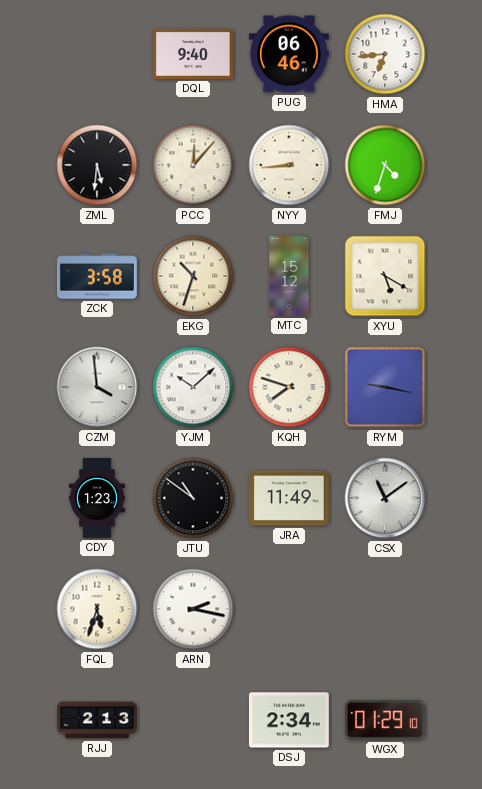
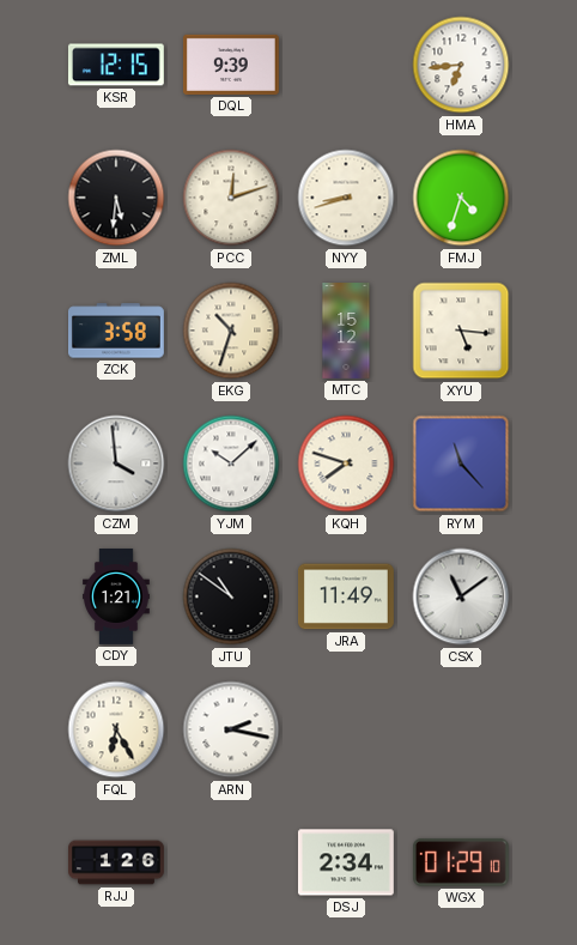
KSR: none -> 12:15
DQL: 9:40 -> 9:39
PUG: 06:46 -> none
PCC: 12:07 -> 12:12
NYY: 8:44 -> 8:42
XYU: 5:20 -> 5:16
RYM: 9:17 -> 11:23
CDY: 1:23 -> 1:21
FQL: 5:33 -> 6:25
RJJ: 2:13 -> 1:26
